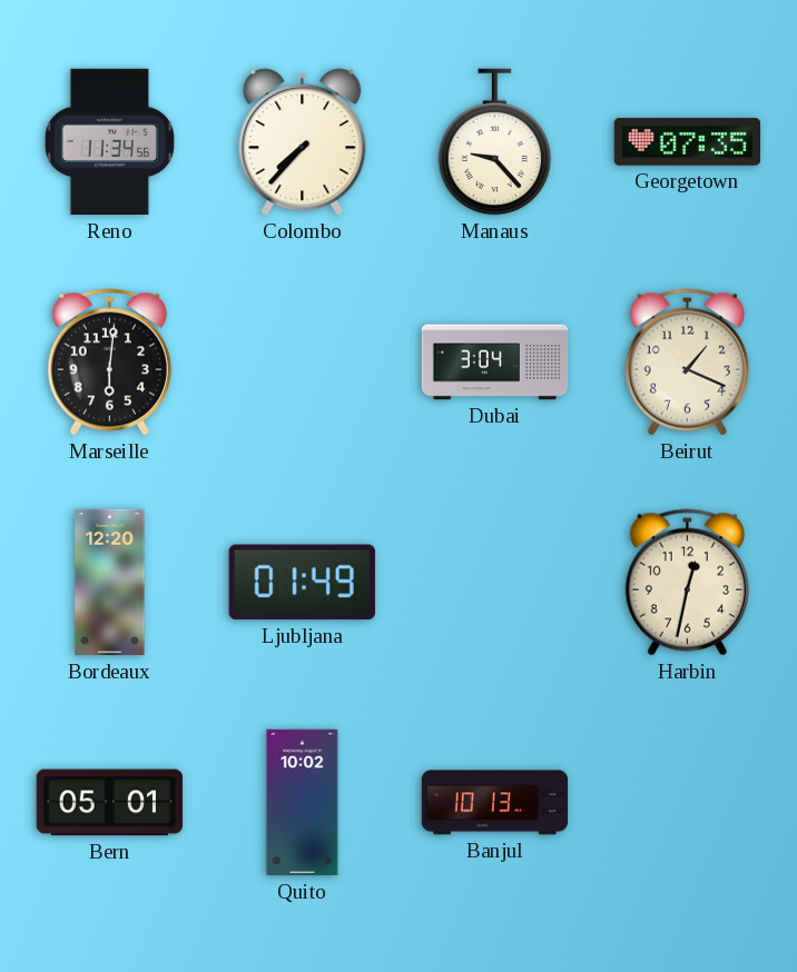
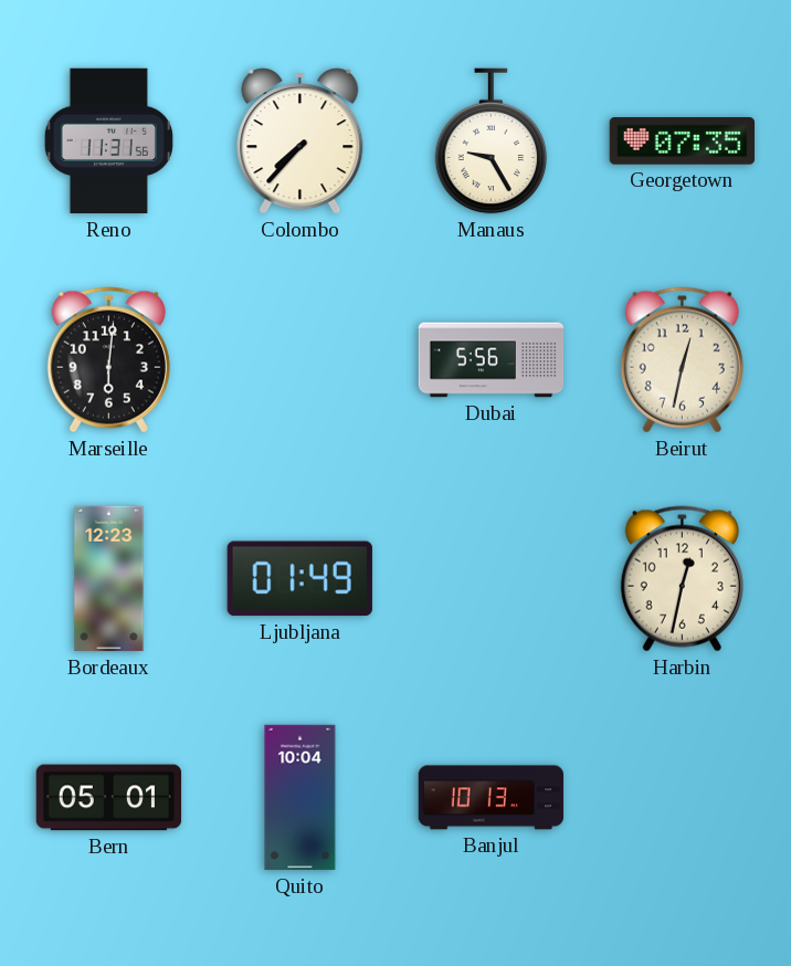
Reno: 11:34 -> 11:31
Manaus: 9:23 -> 9:25
Dubai: 3:04 -> 5:56
Beirut: 1:19 -> 12:32
Bordeaux: 12:20 -> 12:23
Quito: 10:02 -> 10:04
